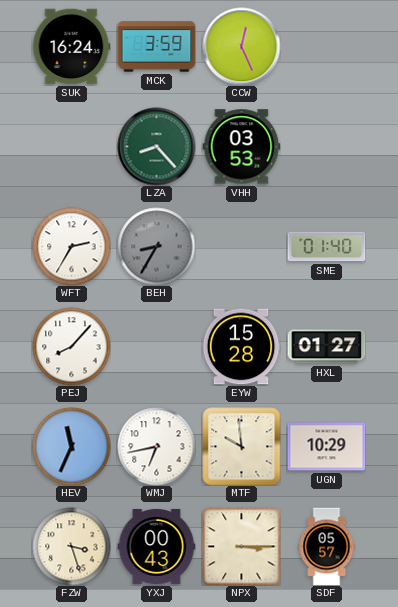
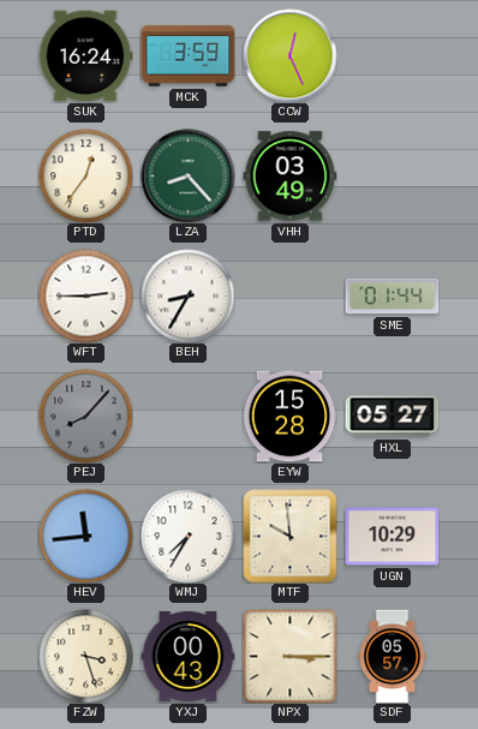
PTD: none -> 12:36
VHH: 03:53 -> 03:49
WFT: 2:35 -> 2:45
BEH dial: grey -> white
SME: 01:40 -> 01:44
PEJ dial: white -> grey
HXL: 01:27 -> 05:27
HEV: 11:34 -> 11:44
WMJ: 6:43 -> 7:35
